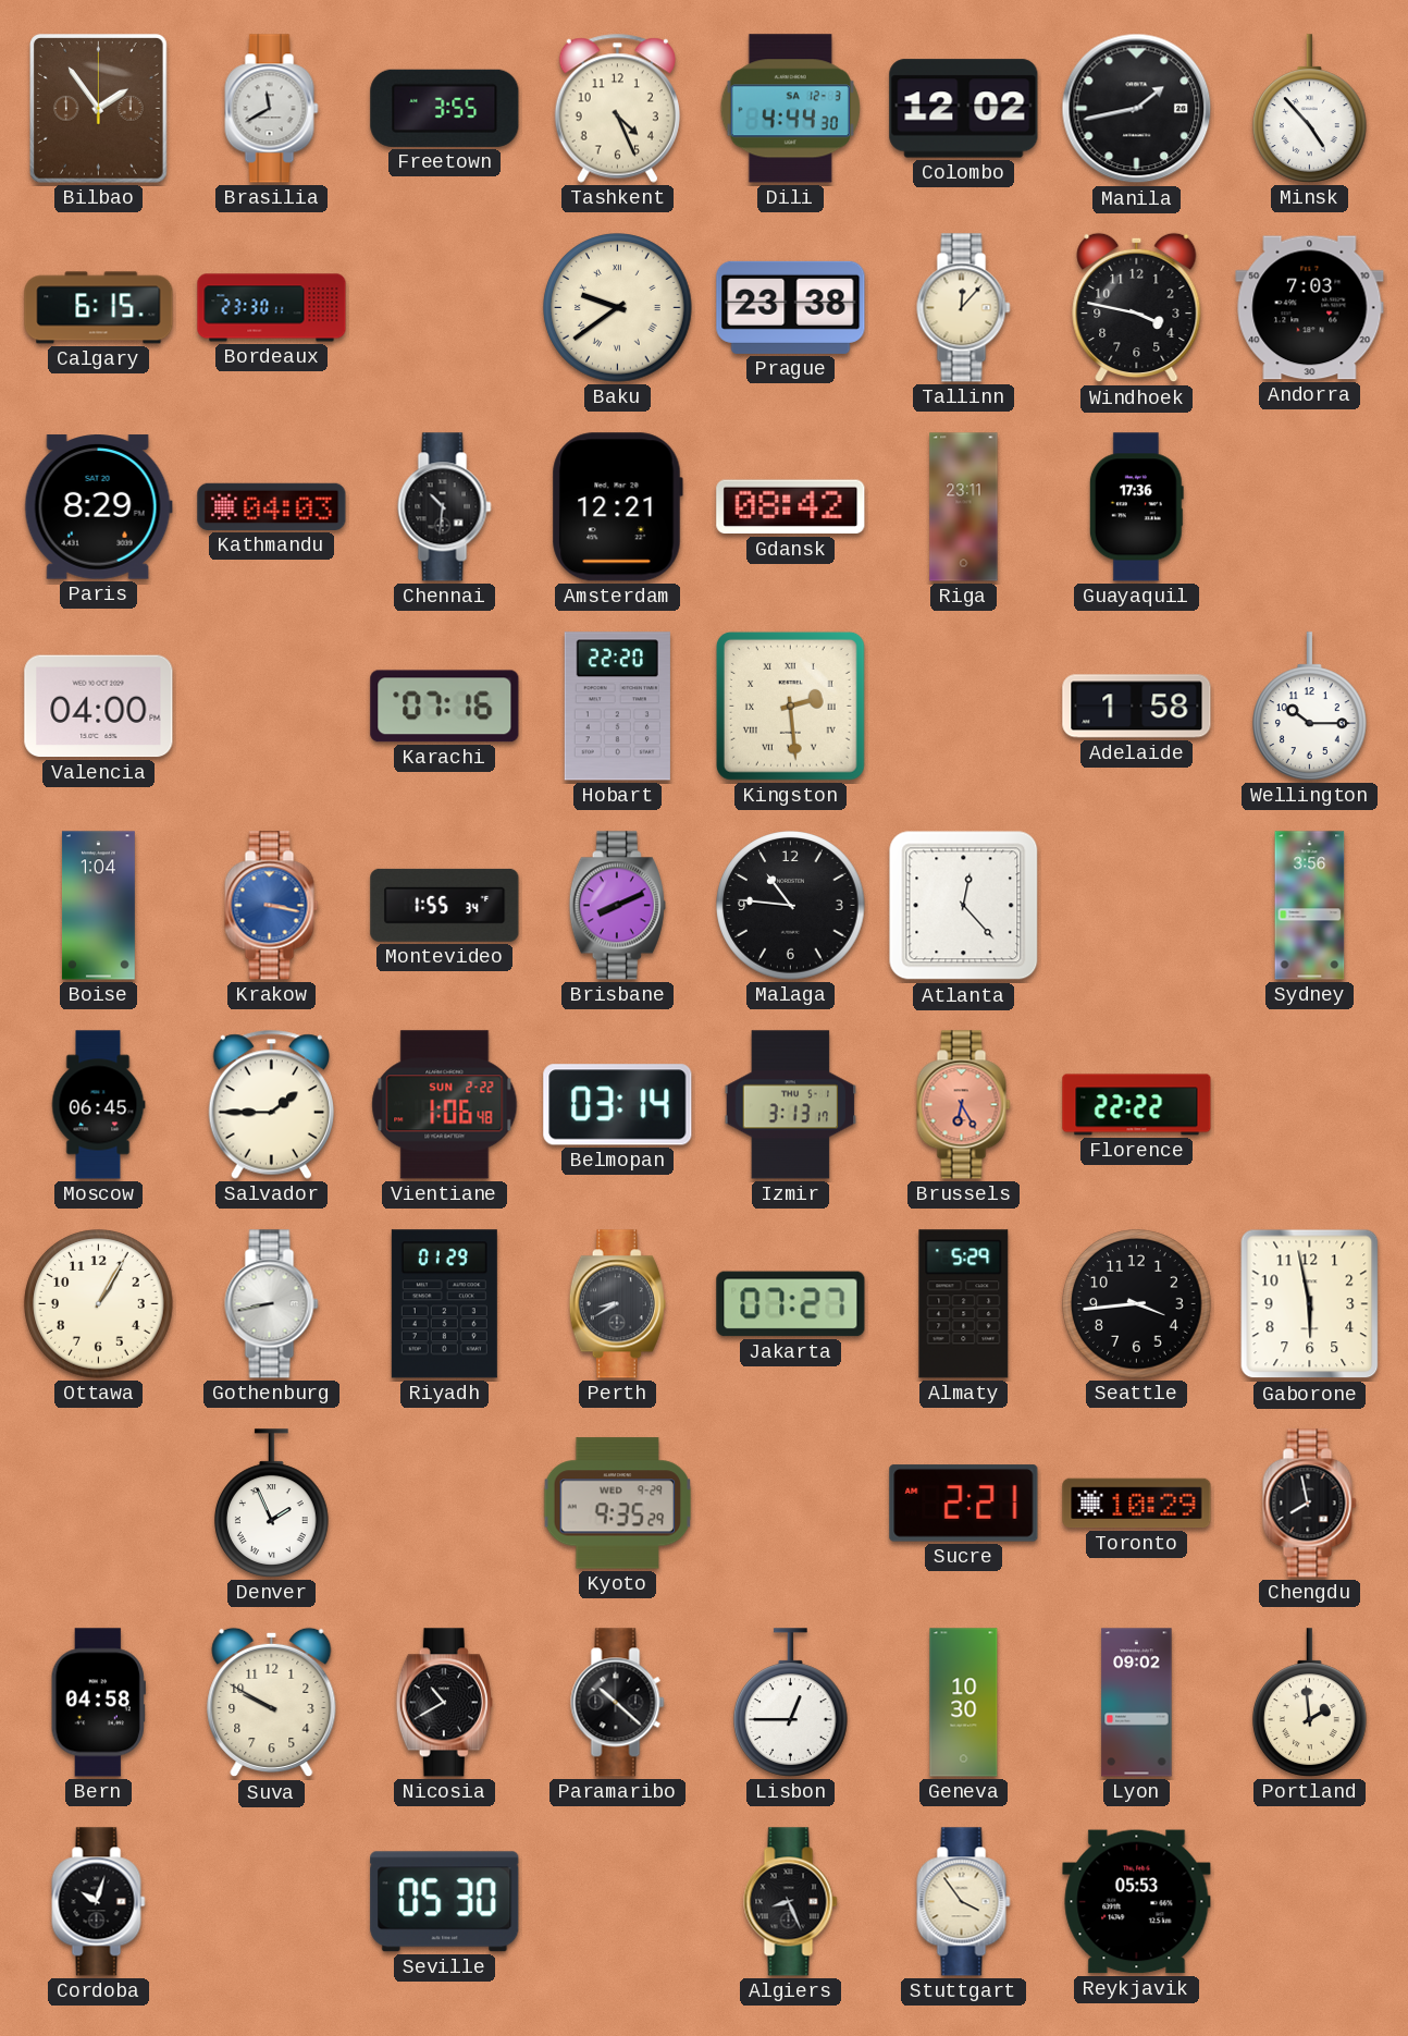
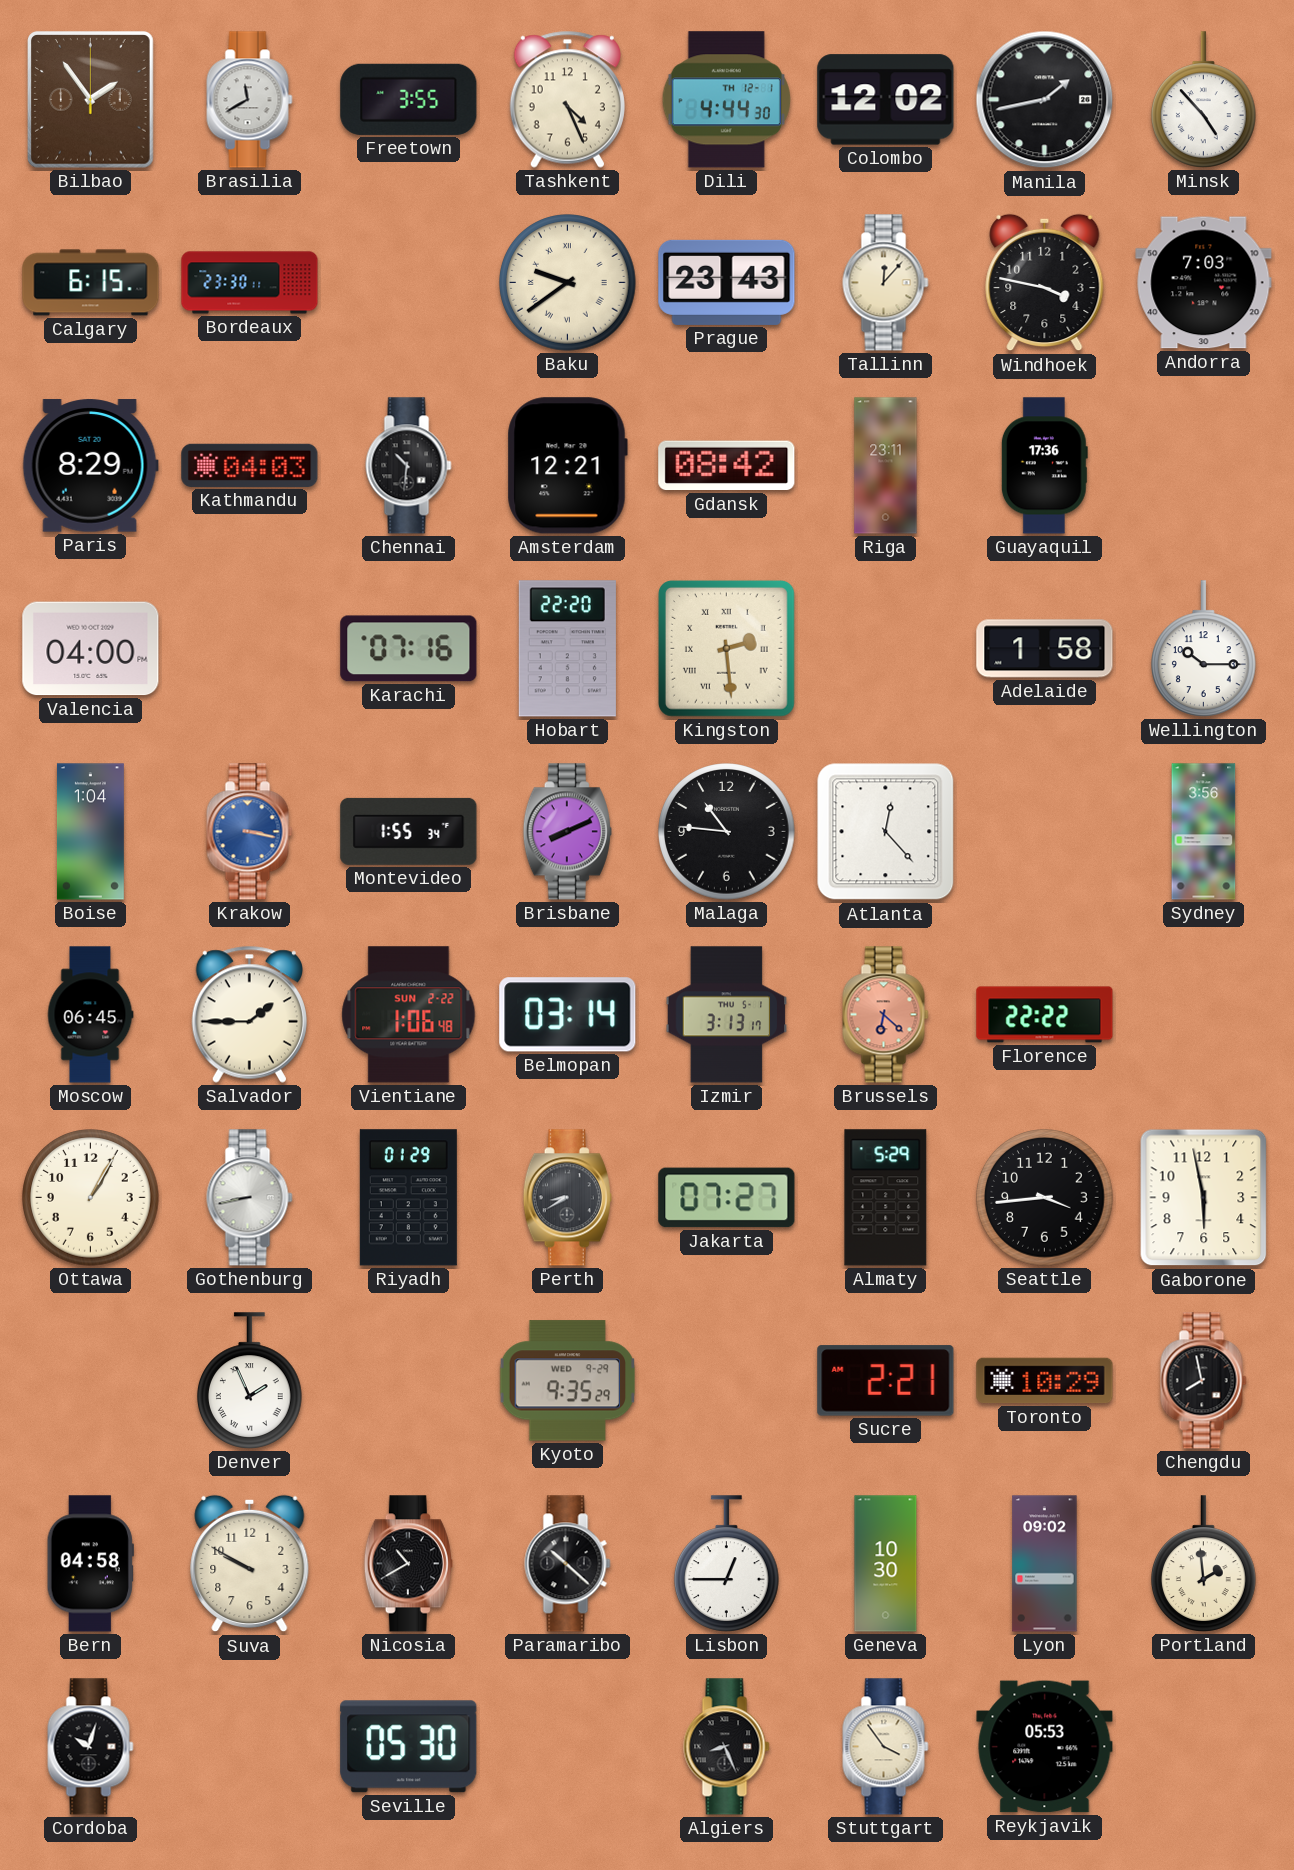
Dili date: SA 12-3 -> TH 12-1
Prague: 23:38 -> 23:43
Brussels: 6:25 -> 6:22
